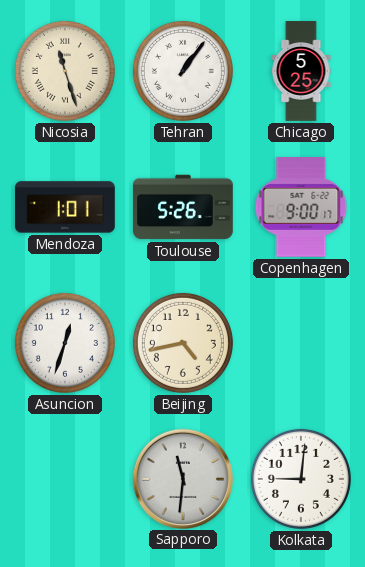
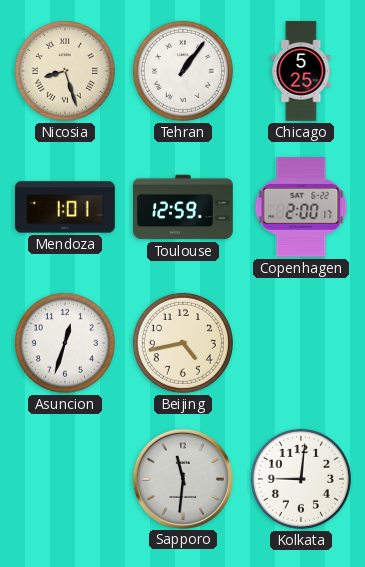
Nicosia: 11:27 -> 8:27
Toulouse: 5:26 -> 12:59
Copenhagen: 9:00 -> 2:00
